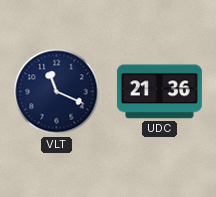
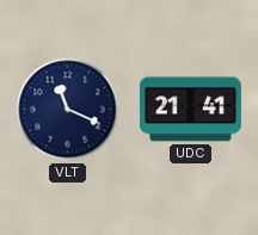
UDC: 21:36 -> 21:41
